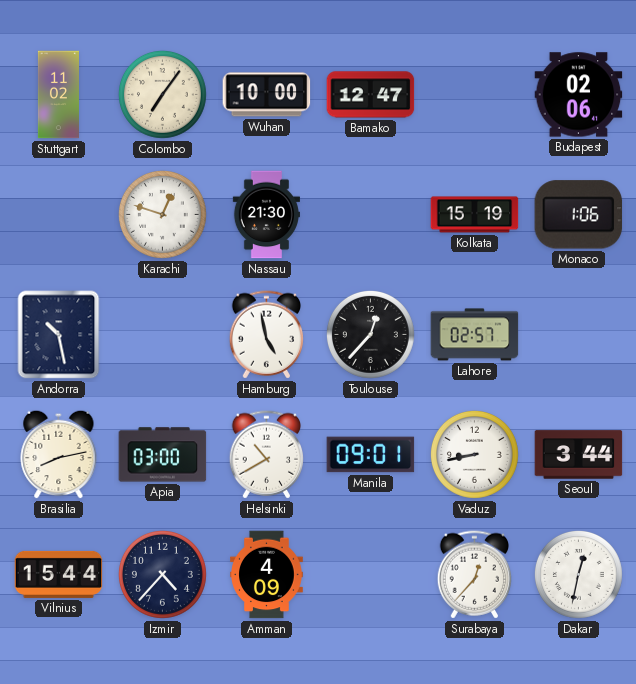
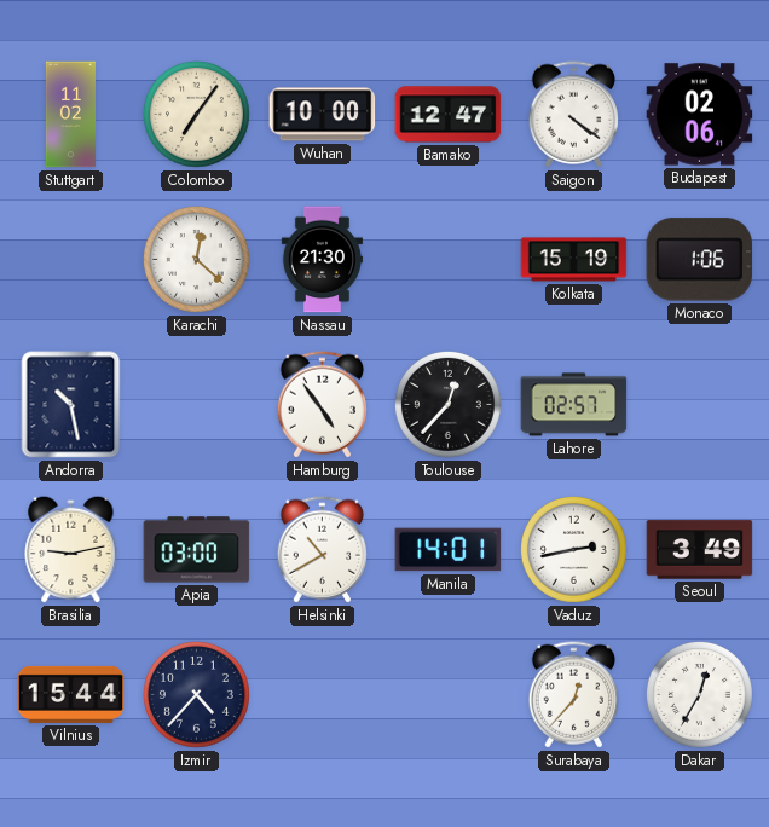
Saigon: none -> 4:21
Karachi: 12:48 -> 12:22
Hamburg: 4:58 -> 4:54
Brasilia: 8:13 -> 9:13
Manila: 09:01 -> 14:01
Vaduz: 8:43 -> 2:43
Seoul: 3:44 -> 3:49
Amman: 4:09 -> none
Dakar: 12:32 -> 12:35
